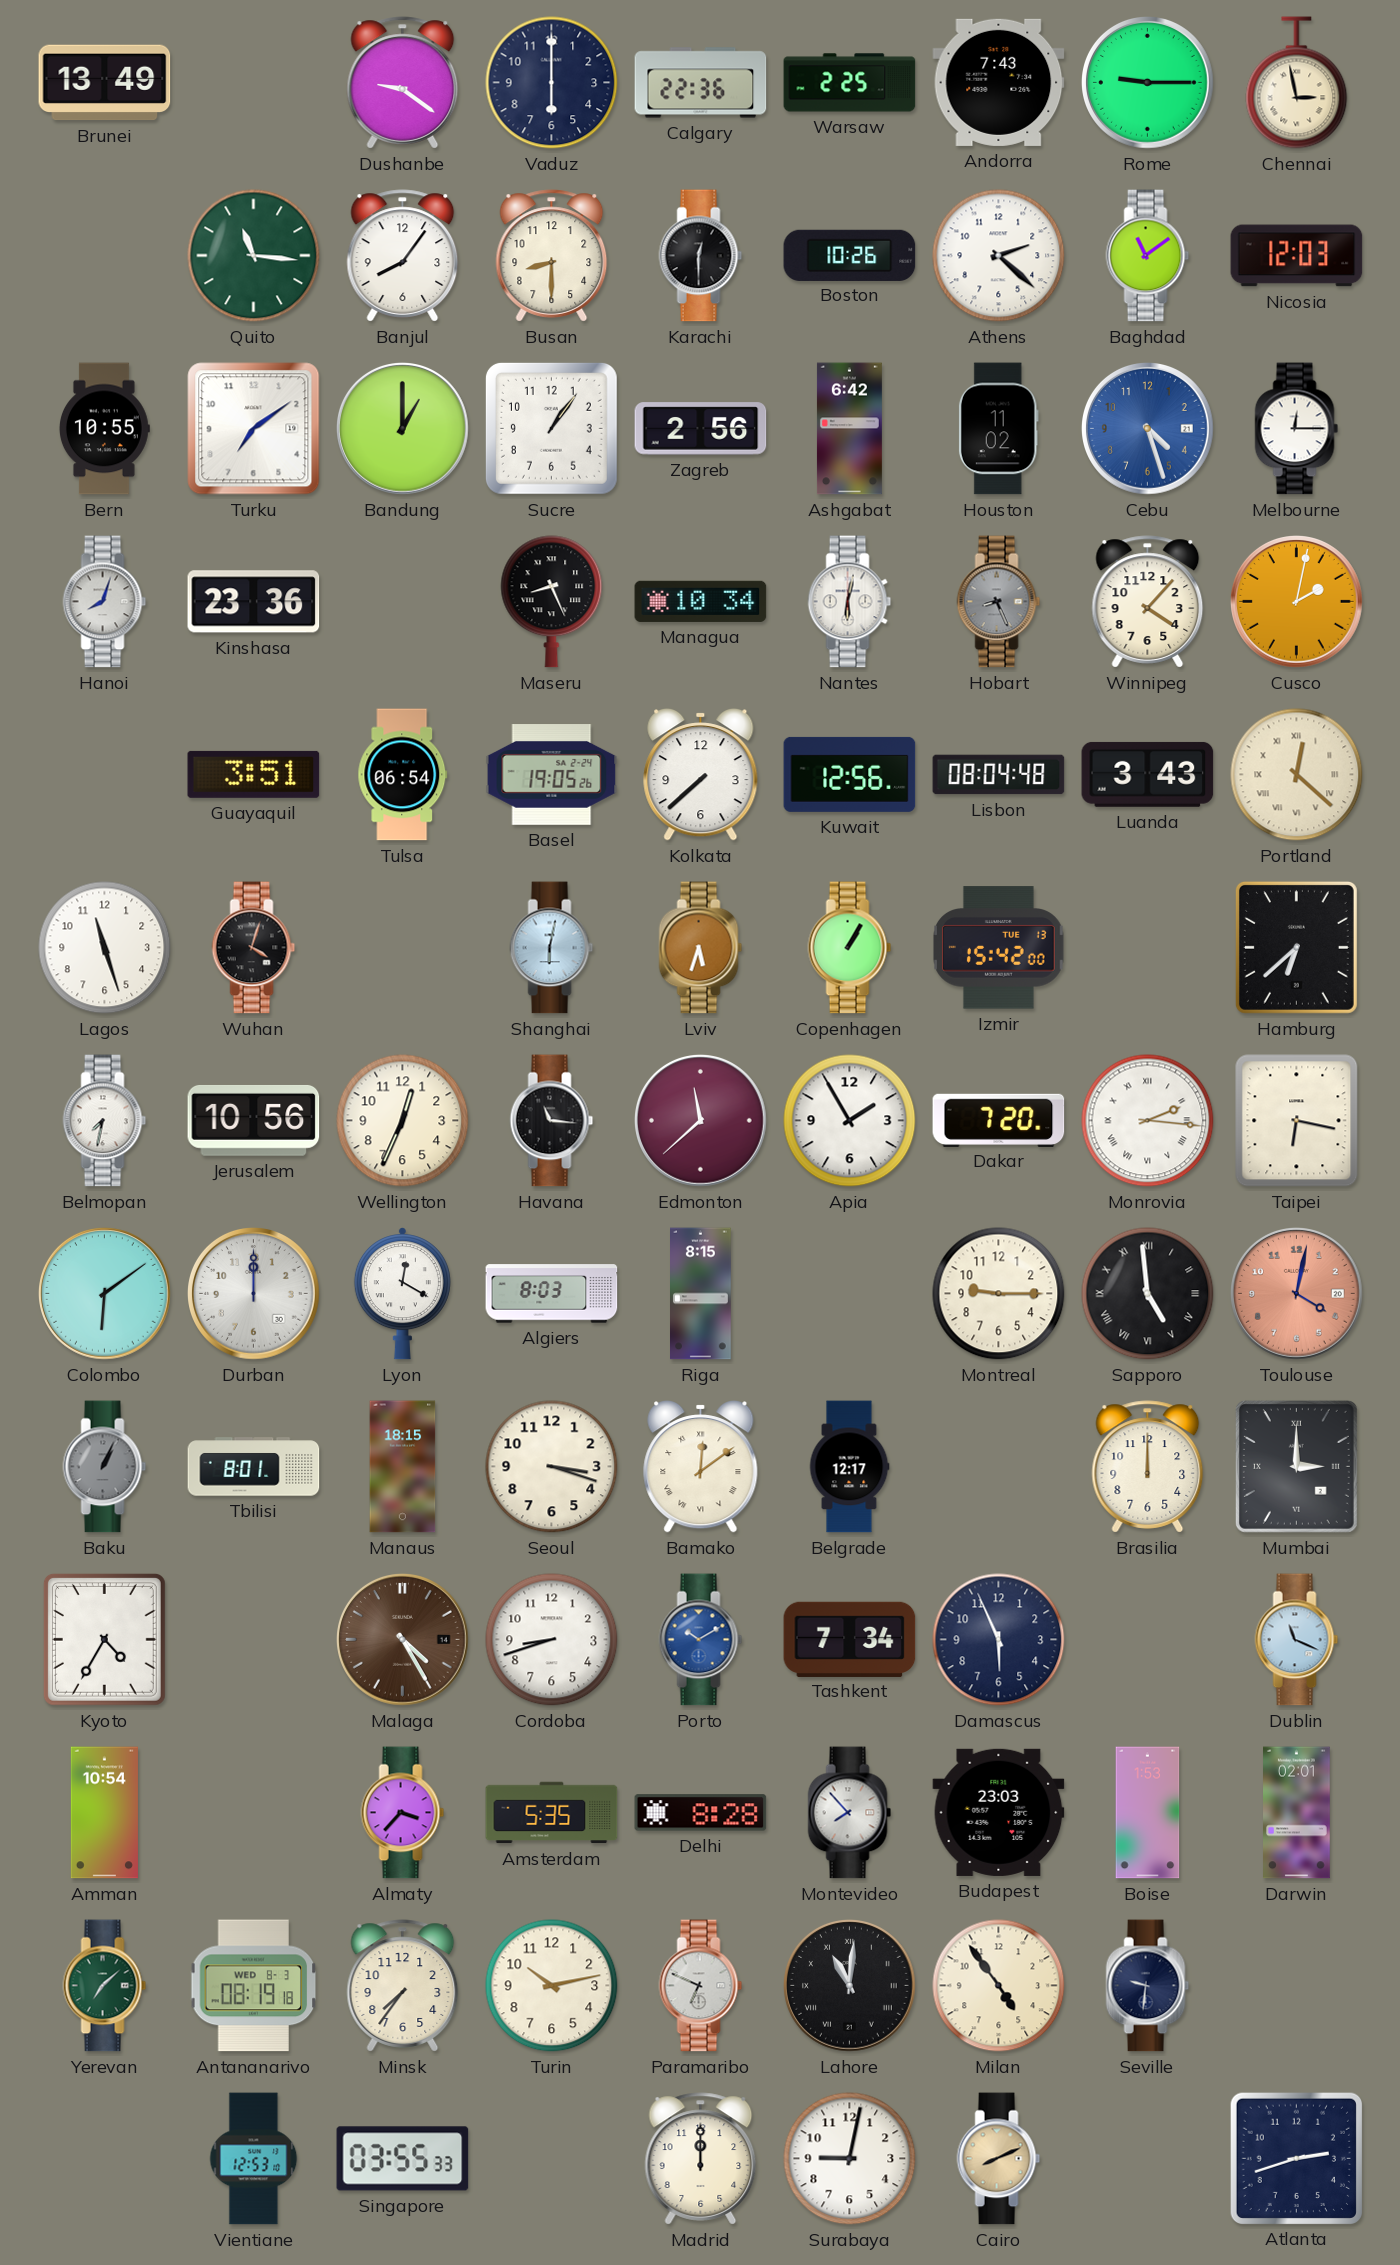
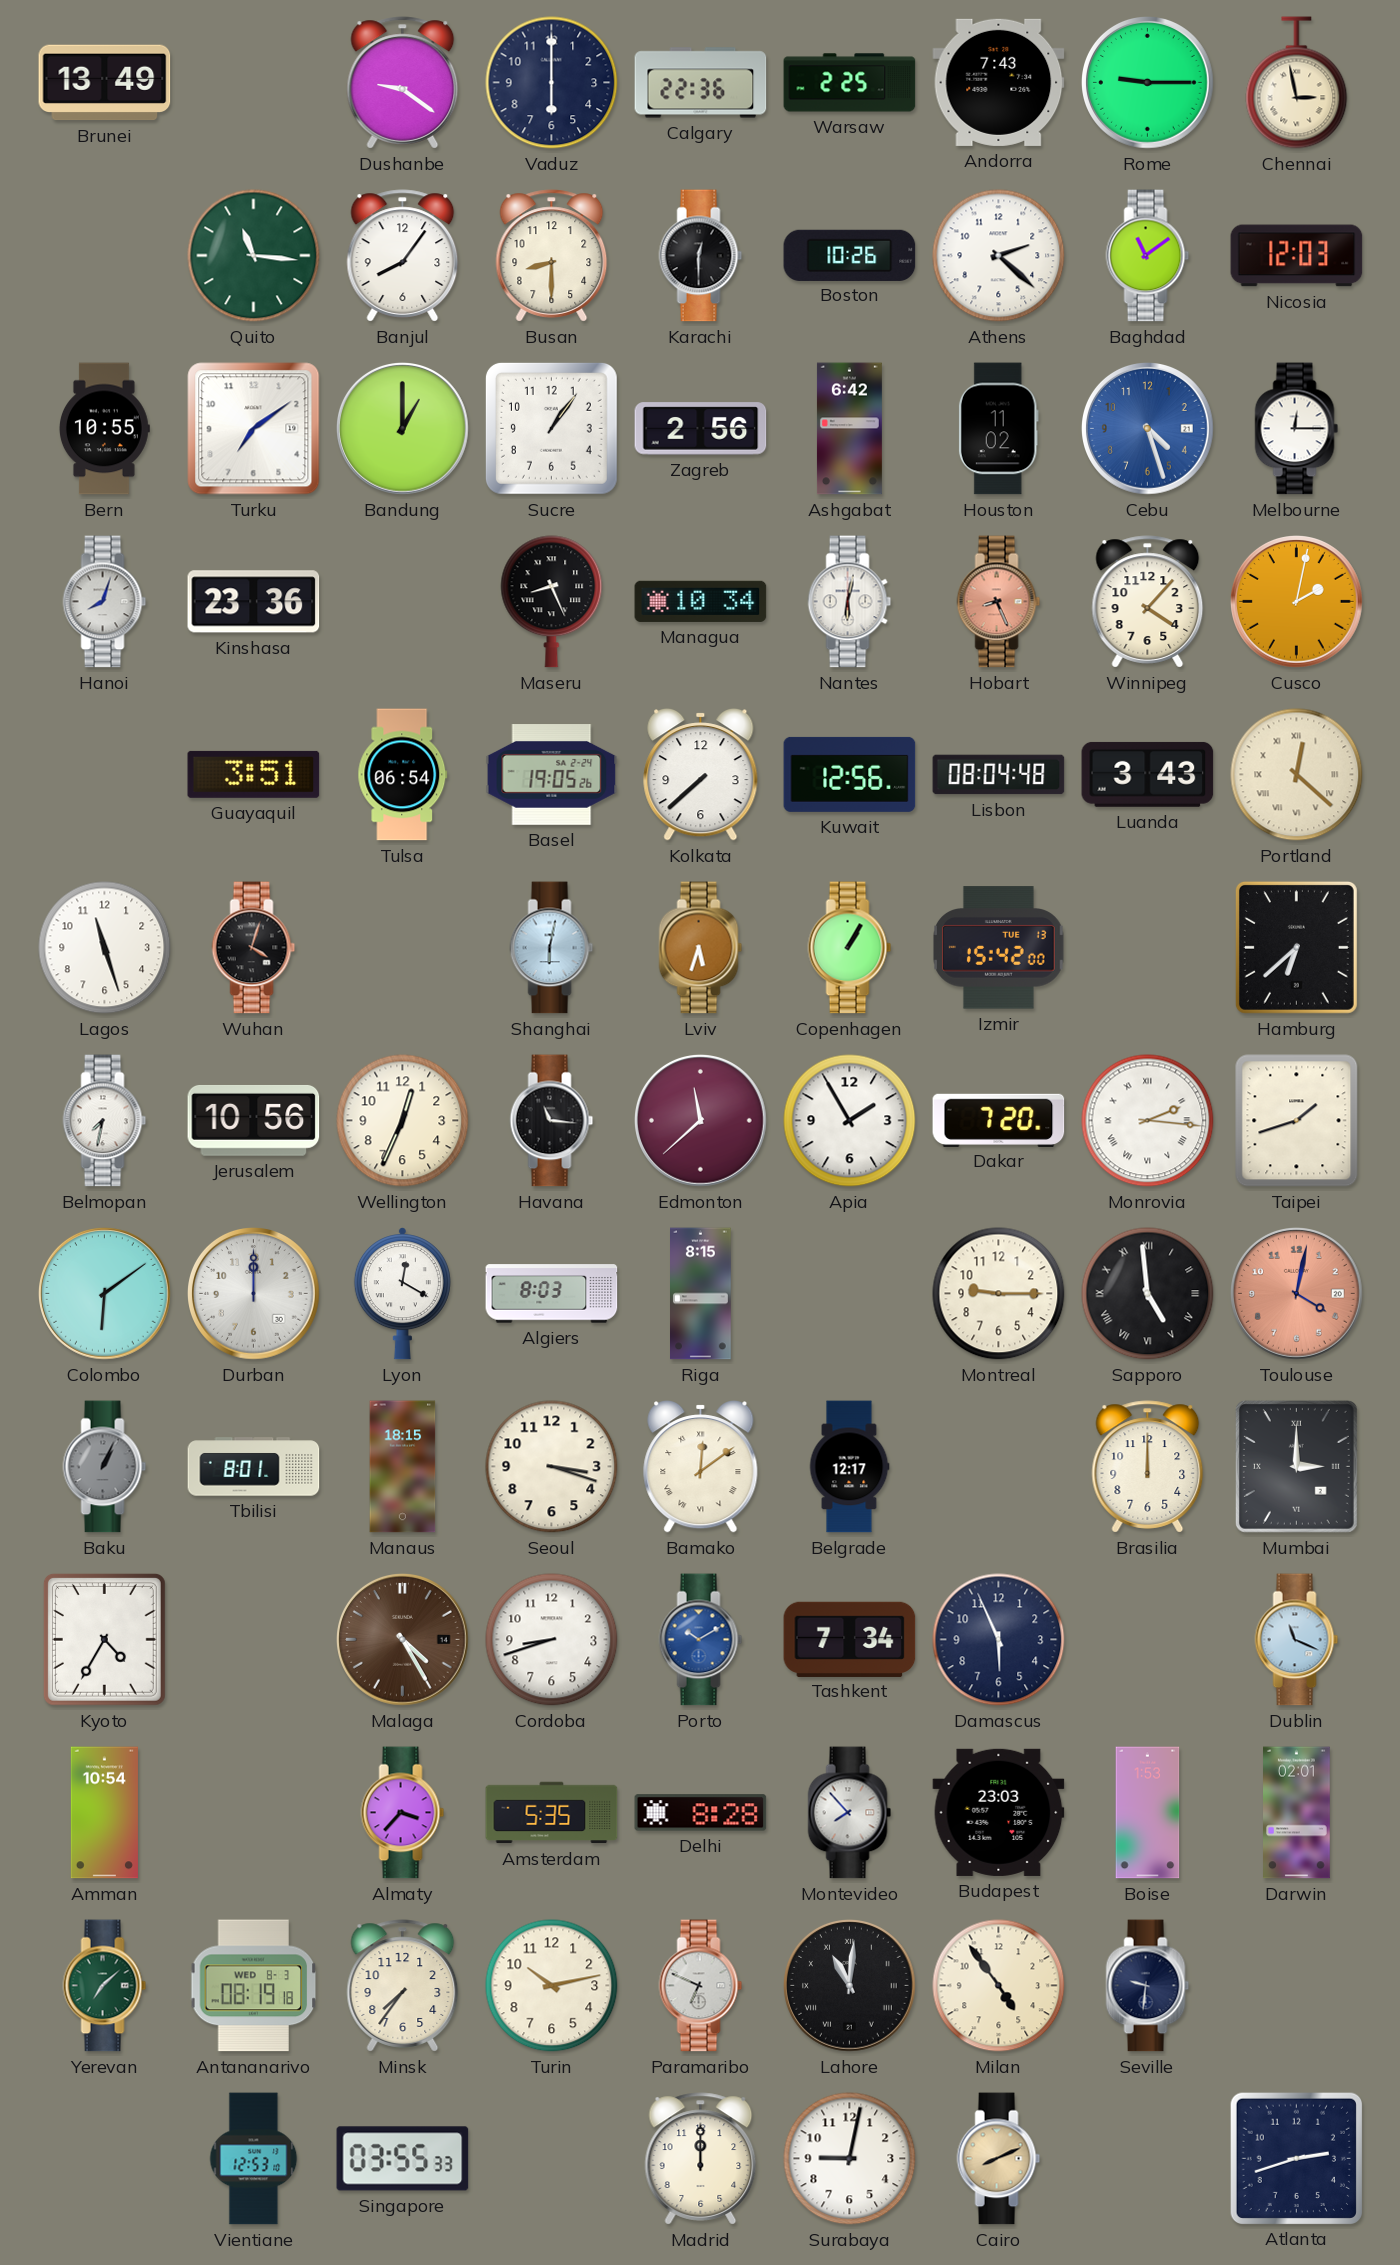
Hobart dial: grey -> salmon
Taipei: 6:17 -> 1:42
